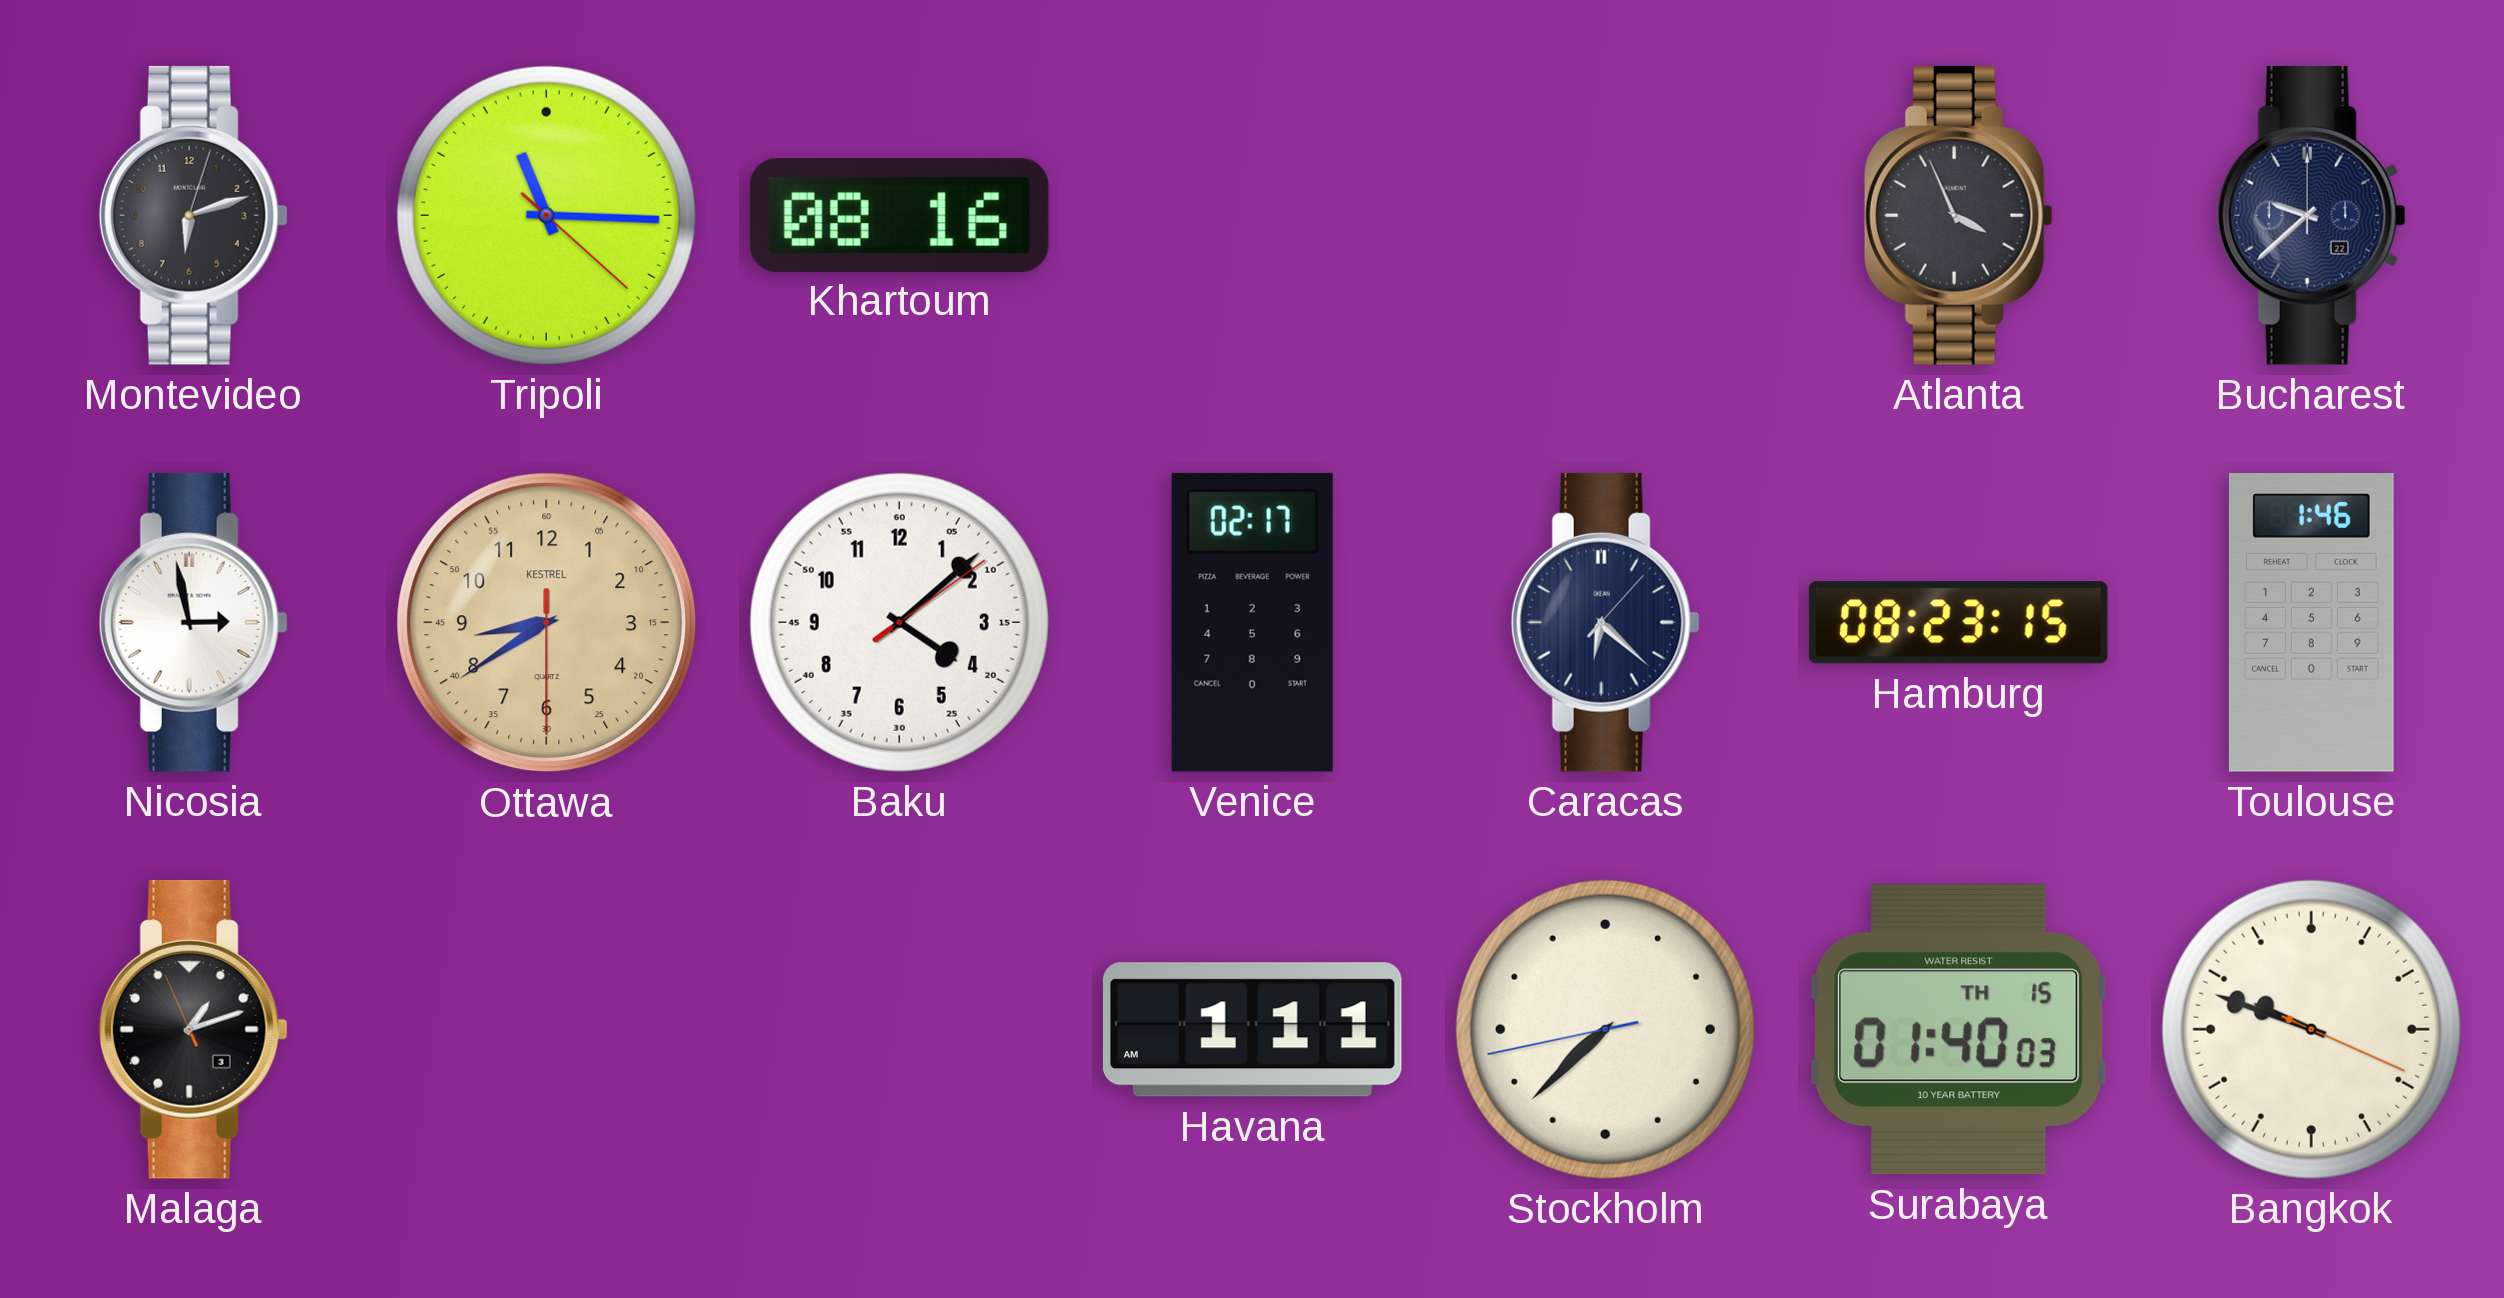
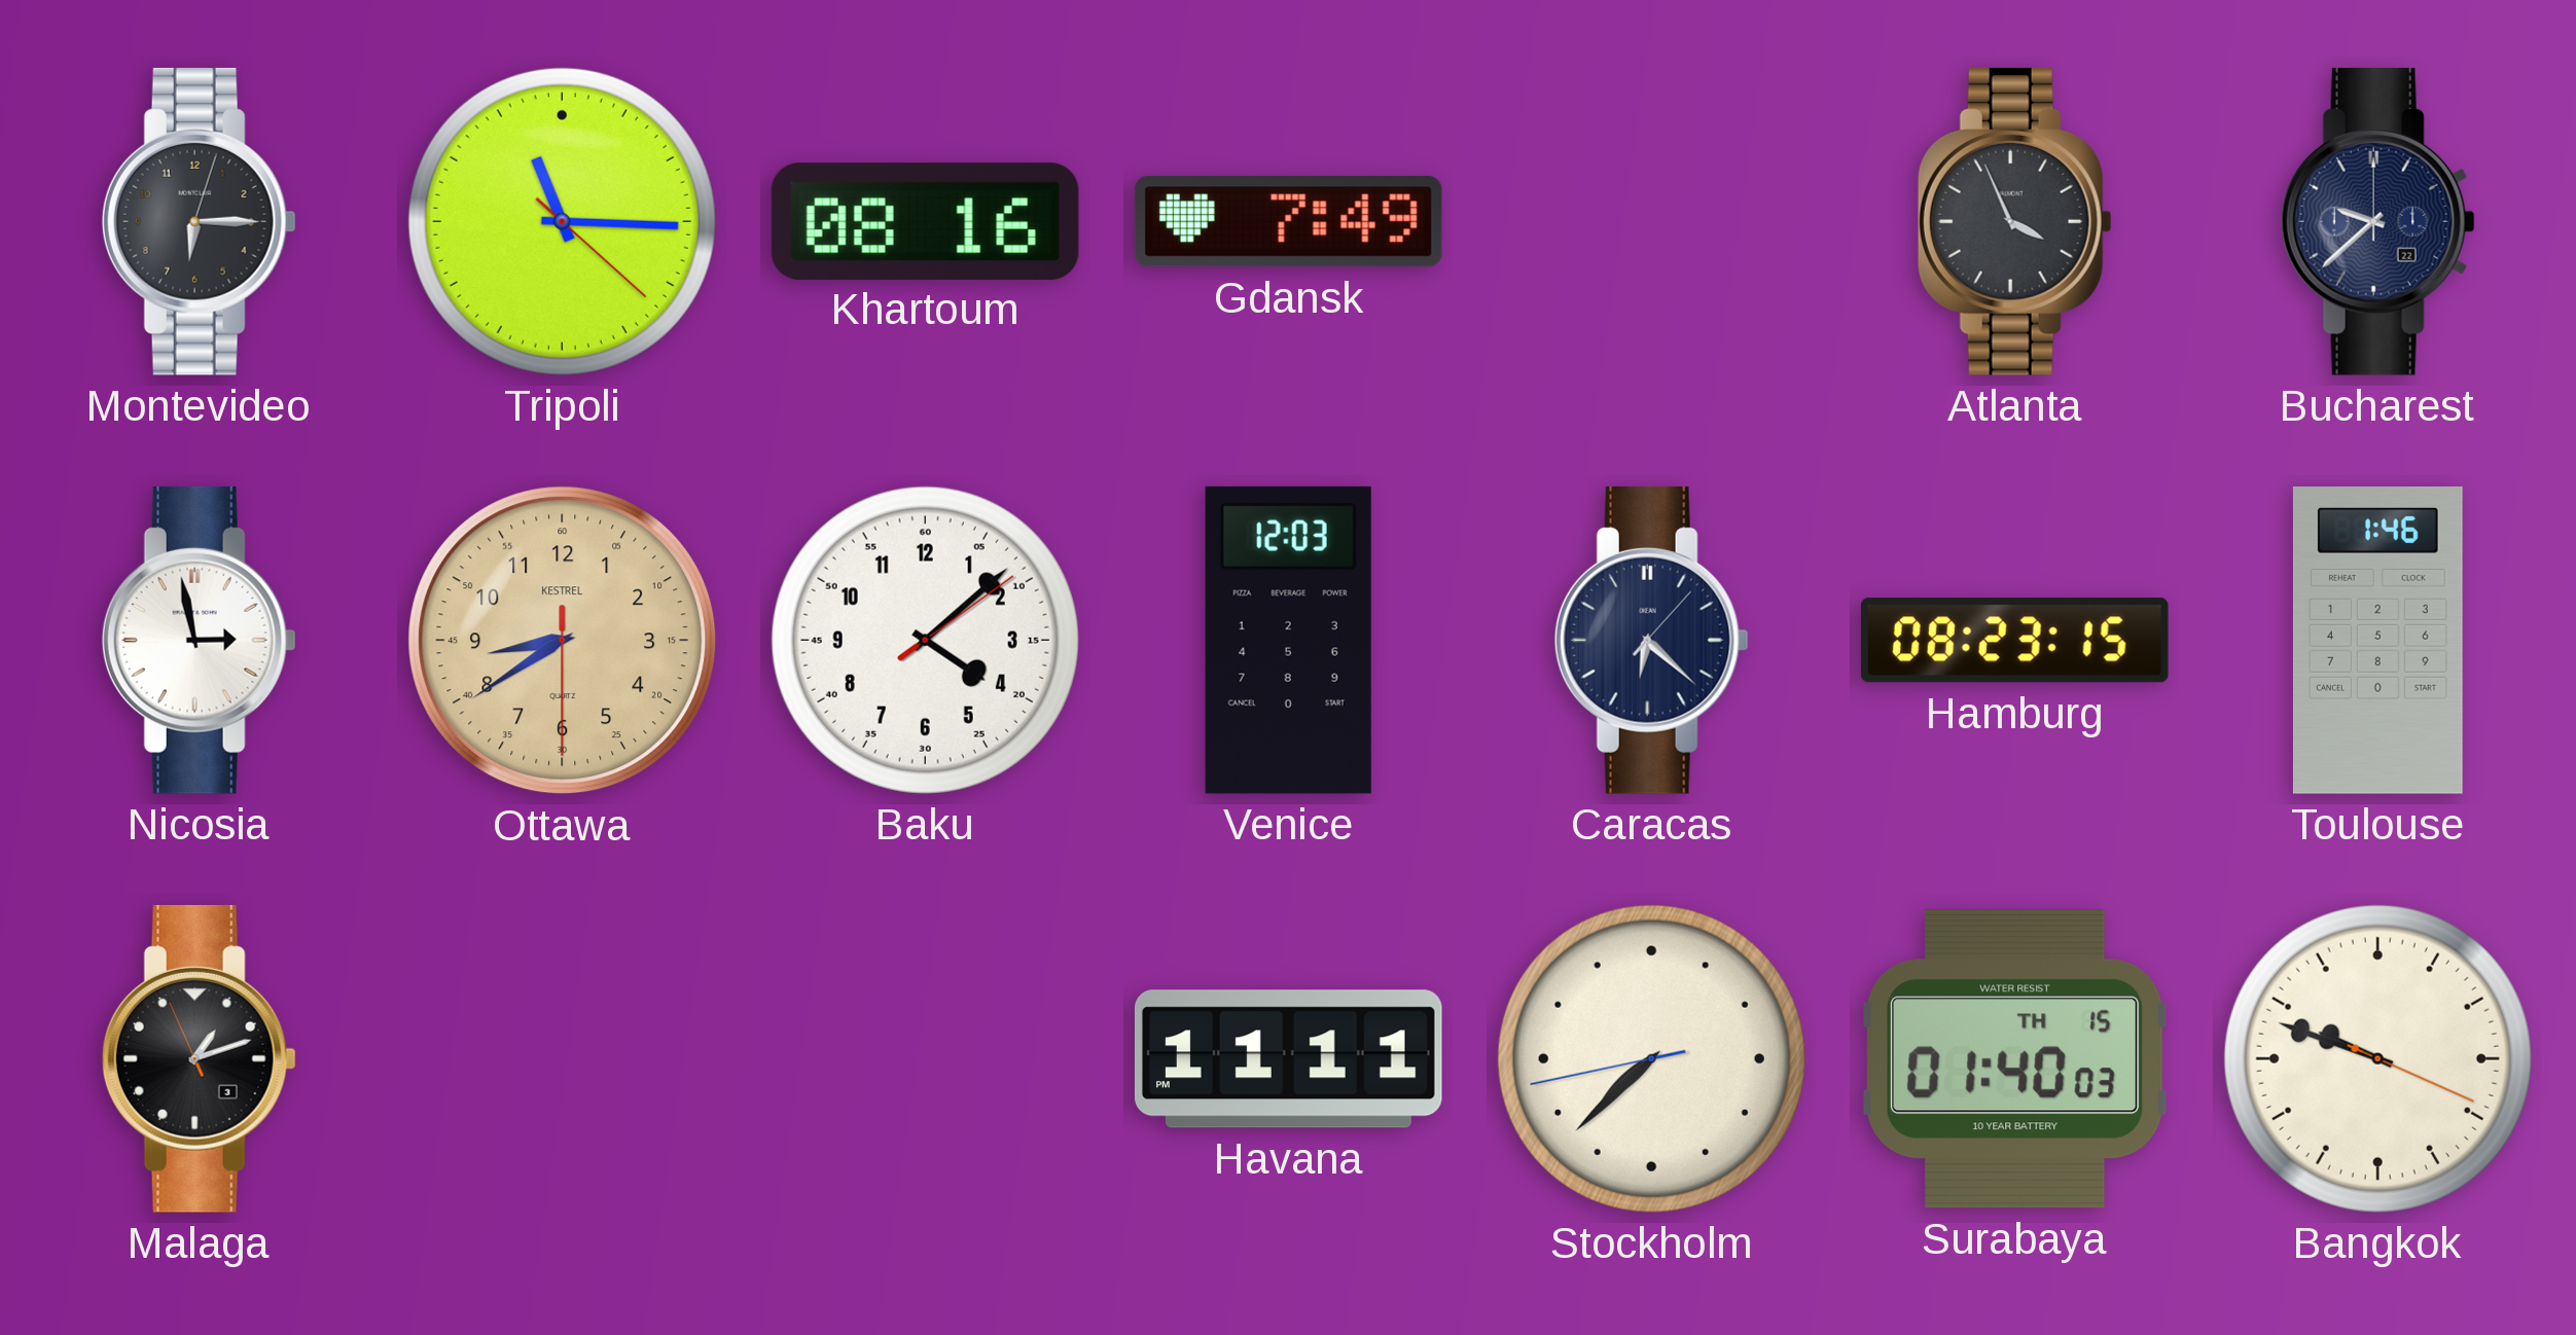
Montevideo: 6:12 -> 6:15
Gdansk: none -> 7:49
Venice: 02:17 -> 12:03
Havana: 1:11 -> 11:11
